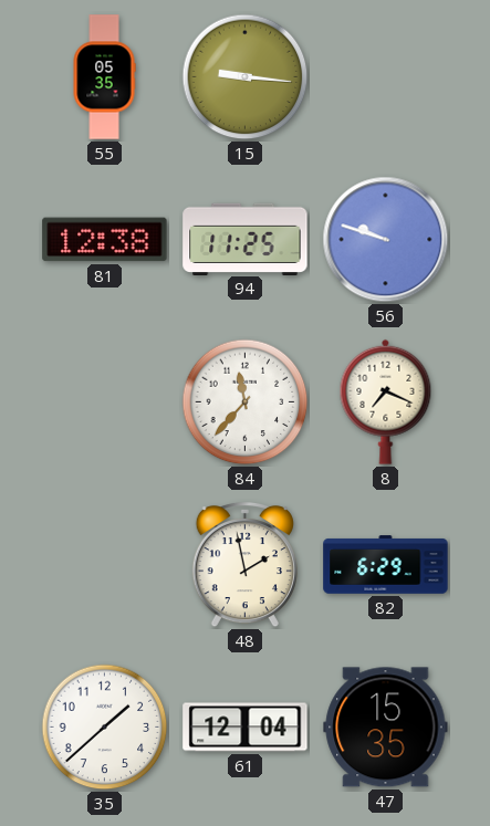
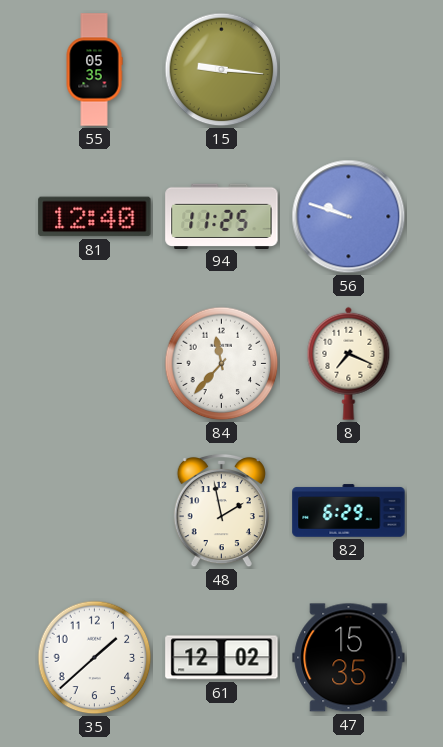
81: 12:38 -> 12:40
61: 12:04 -> 12:02
